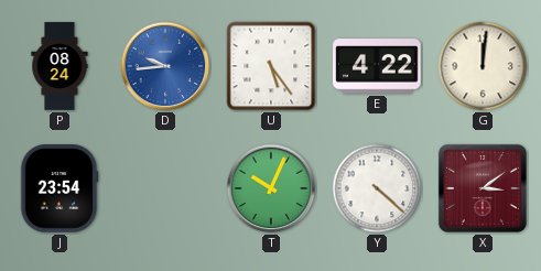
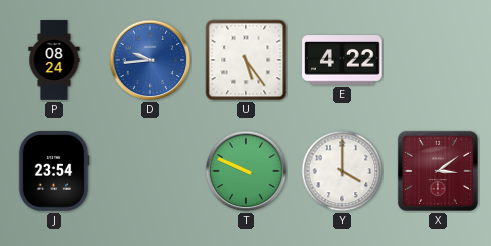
G: 12:01 -> none
T: 10:04 -> 9:49
Y: 4:22 -> 4:00
